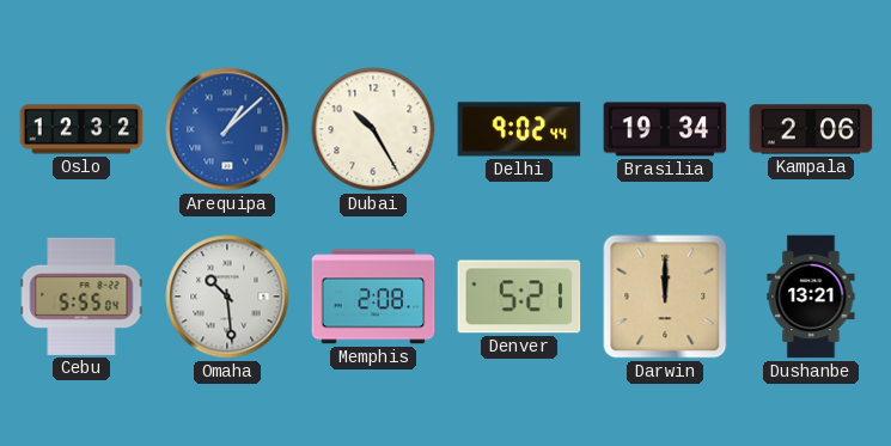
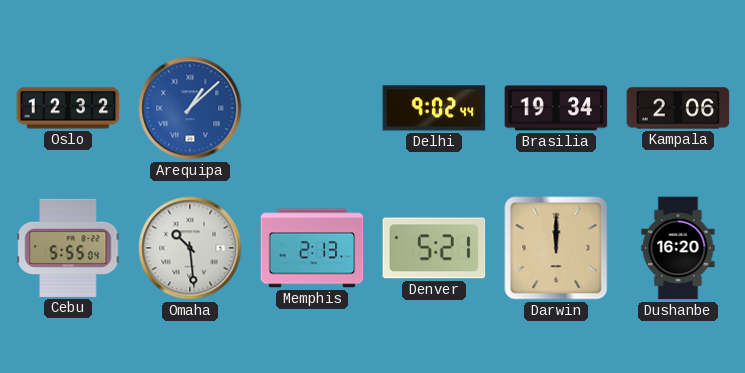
Dubai: 10:25 -> none
Memphis: 2:08 -> 2:13
Dushanbe: 13:21 -> 16:20
